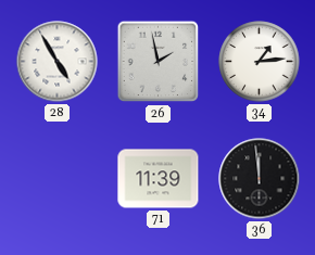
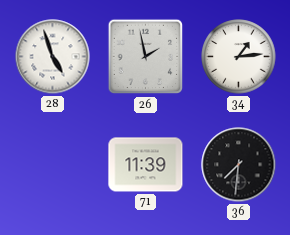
28: 4:55 -> 4:57
36: 11:59 -> 7:31
